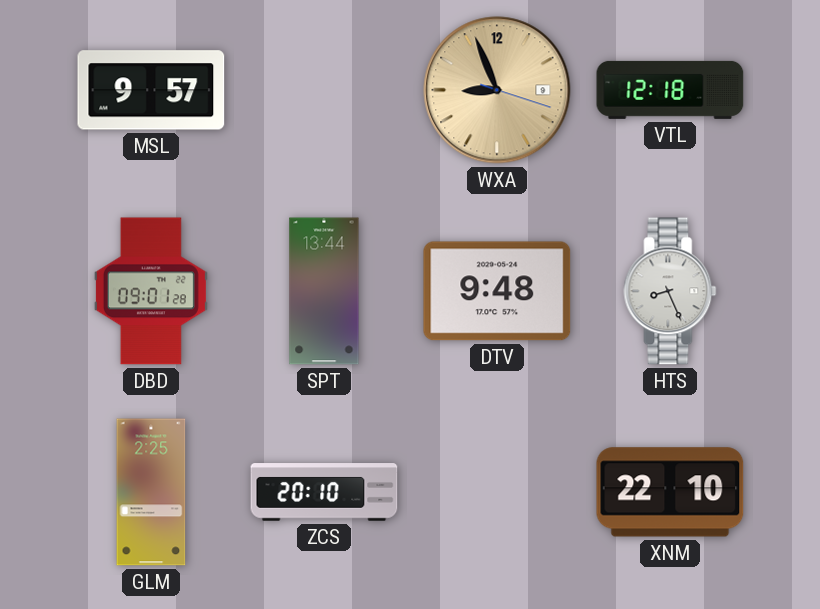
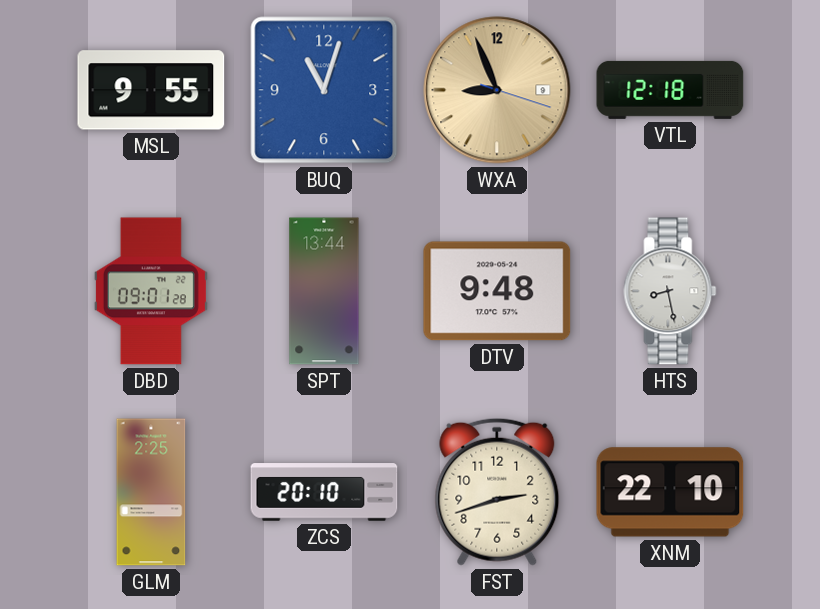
MSL: 9:57 -> 9:55
BUQ: none -> 11:03
HTS: 8:26 -> 8:28
FST: none -> 2:42
